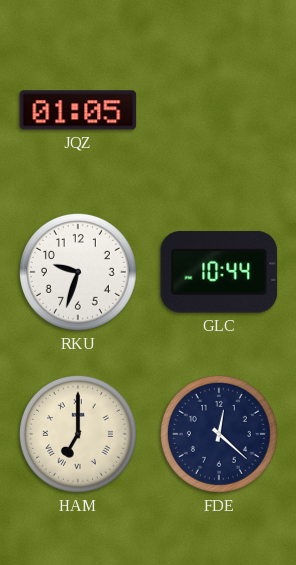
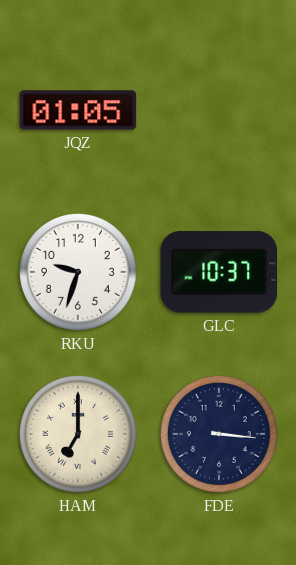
GLC: 10:44 -> 10:37
FDE: 12:22 -> 3:16
